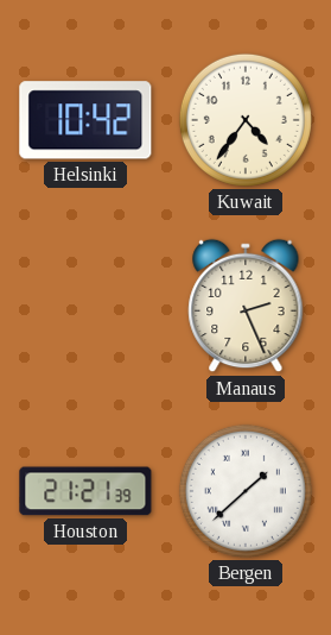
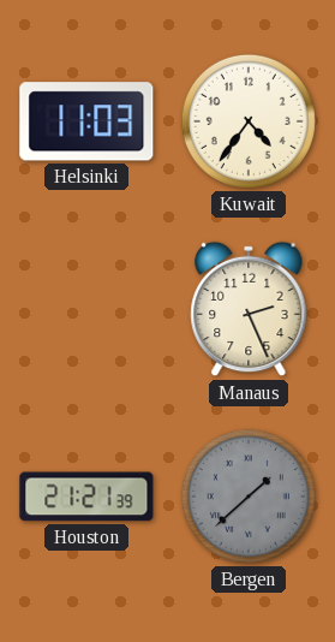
Helsinki: 10:42 -> 11:03
Bergen dial: white -> grey
